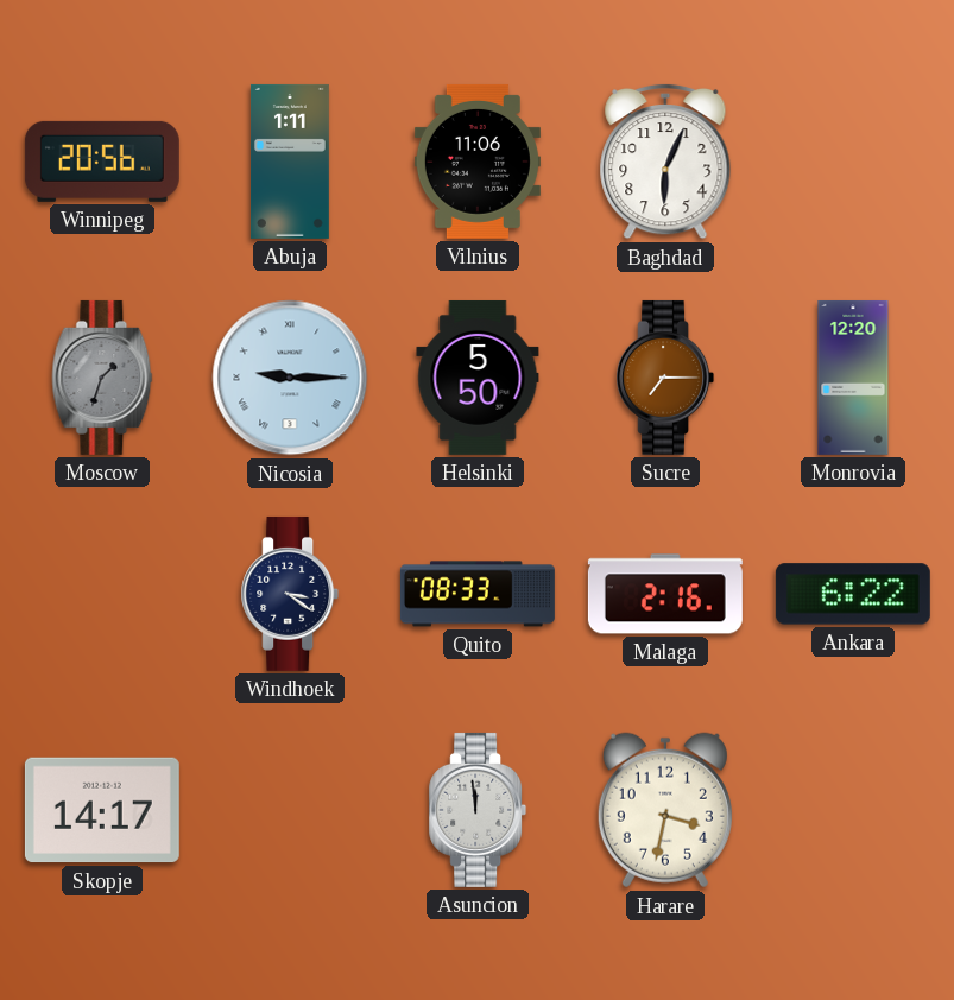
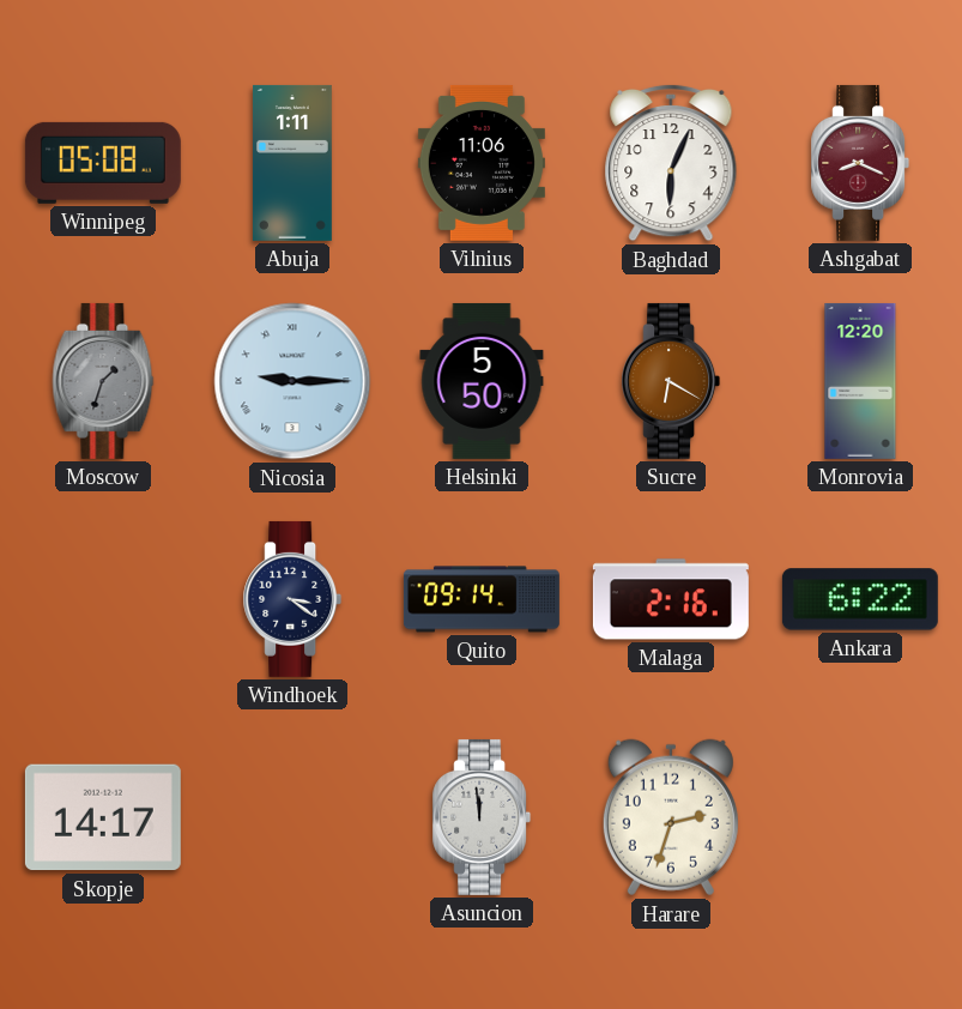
Winnipeg: 20:56 -> 05:08
Ashgabat: none -> 8:19
Sucre: 7:15 -> 6:20
Quito: 08:33 -> 09:14
Harare: 3:32 -> 2:33
